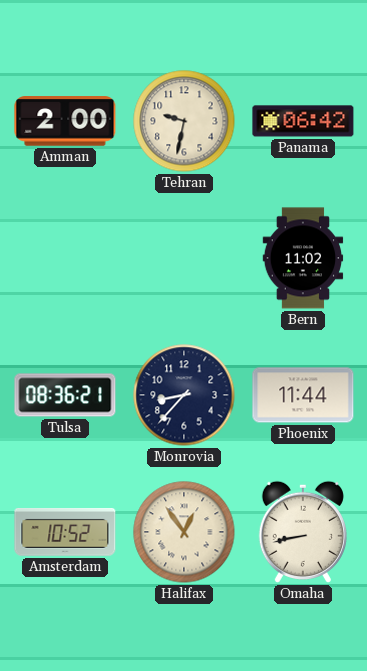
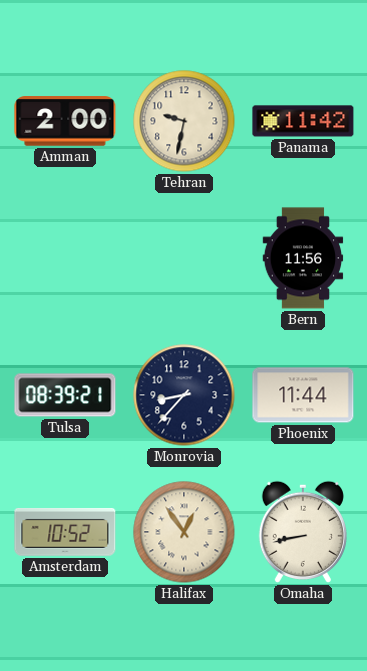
Panama: 06:42 -> 11:42
Bern: 11:02 -> 11:56
Tulsa: 08:36 -> 08:39
